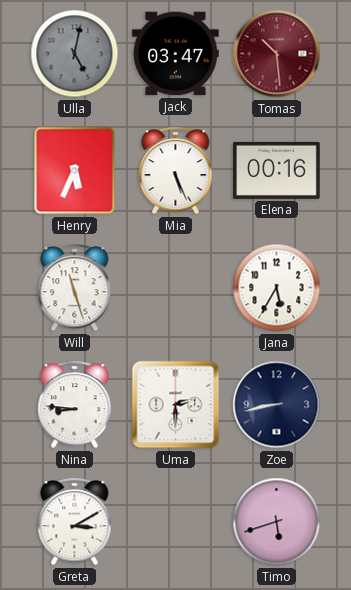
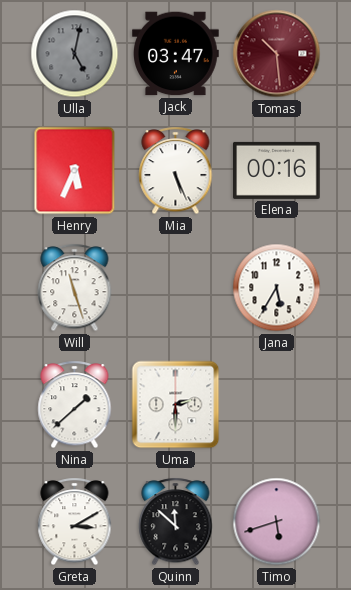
Nina: 8:46 -> 1:38
Zoe: 8:43 -> none
Quinn: none -> 11:52
